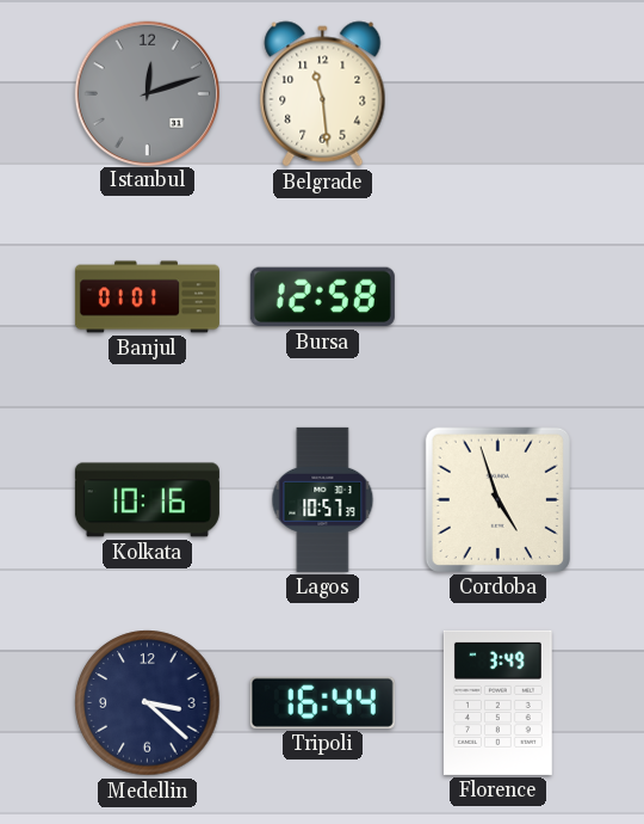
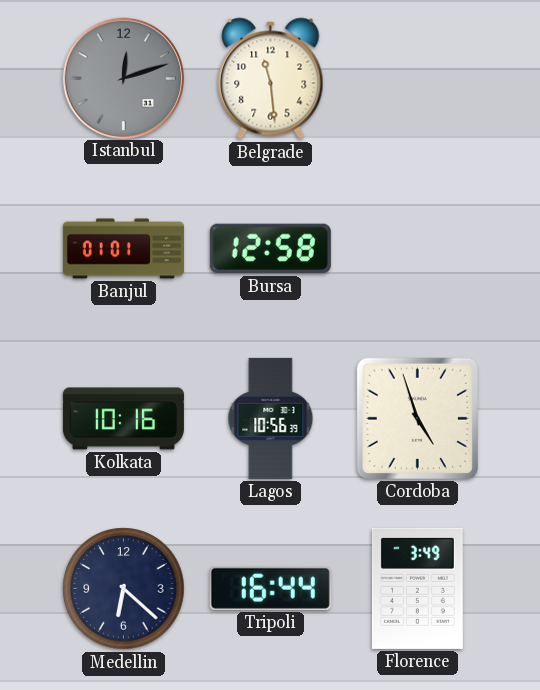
Lagos: 10:57 -> 10:56
Medellin: 3:22 -> 6:22
